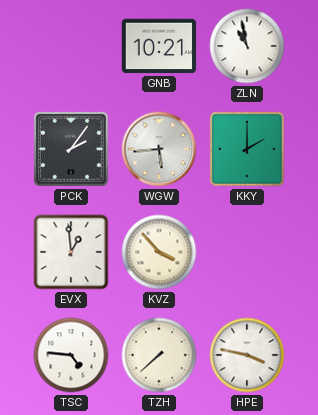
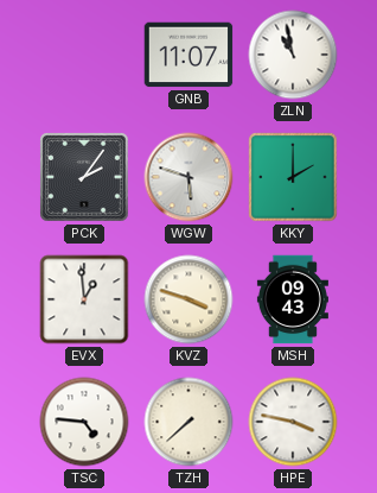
GNB: 10:21 -> 11:07
WGW: 5:44 -> 5:48
KVZ: 3:53 -> 3:48
MSH: none -> 09:43
